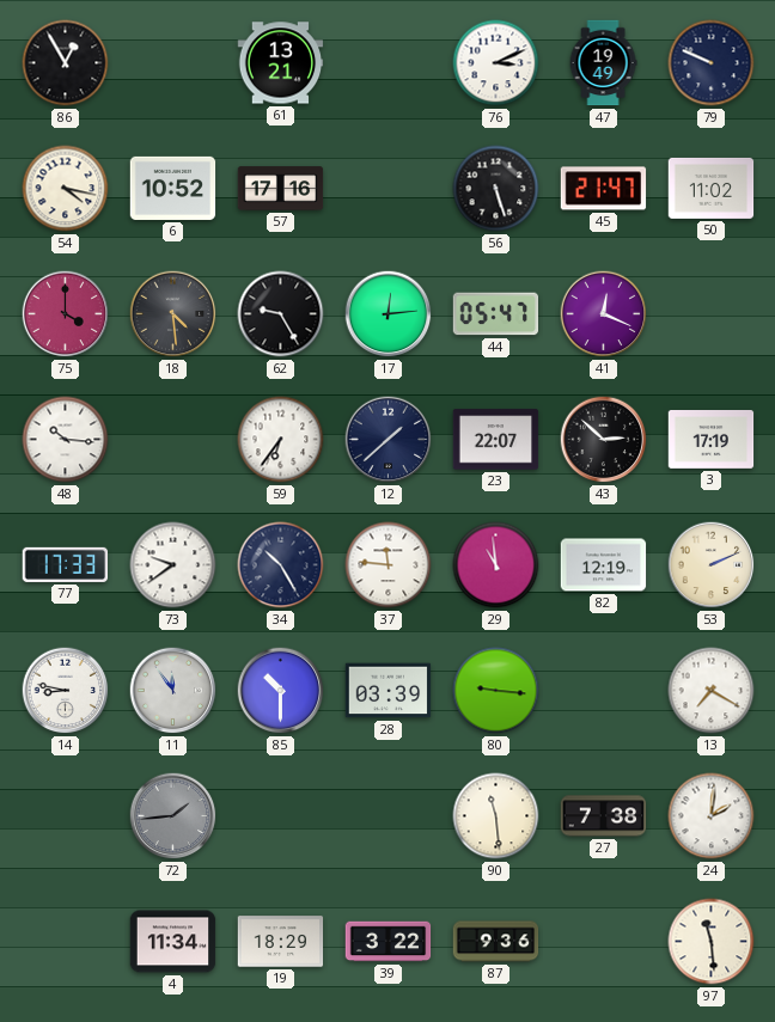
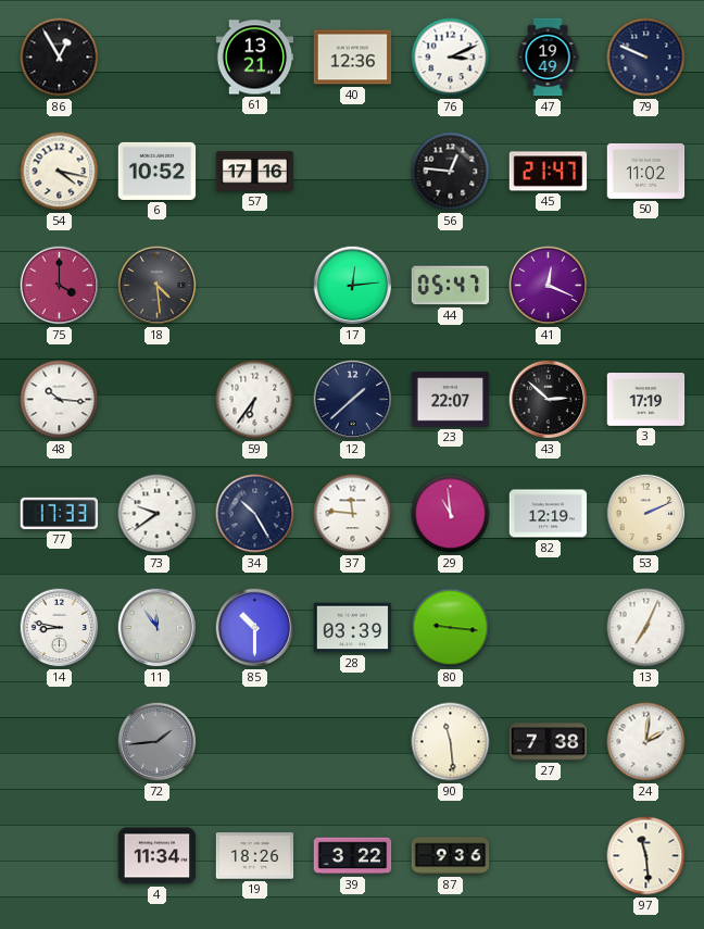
40: none -> 12:36
56: 5:27 -> 12:46
62: 9:25 -> none
13: 7:20 -> 7:04
19: 18:29 -> 18:26
